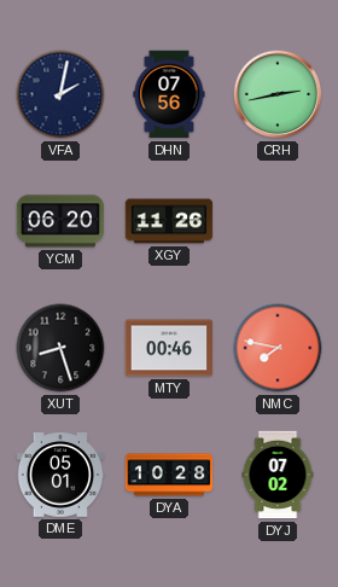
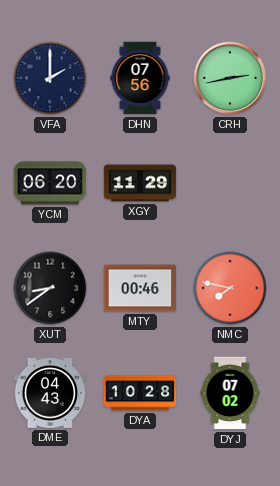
VFA: 2:02 -> 2:00
XGY: 11:26 -> 11:29
XUT: 8:27 -> 8:39
DME: 05:01 -> 04:43
